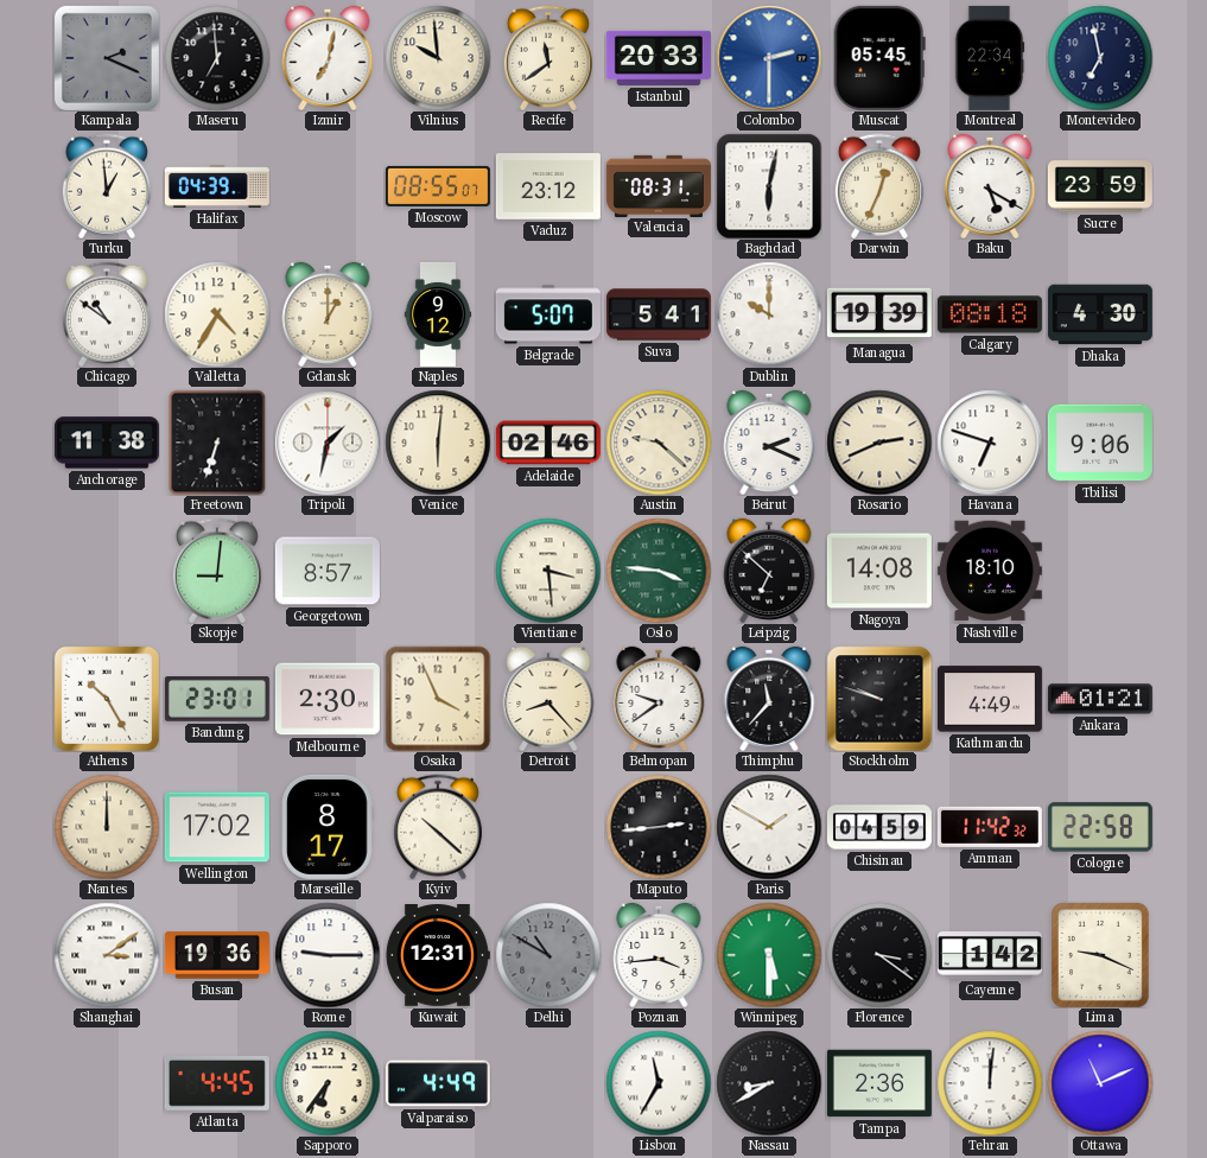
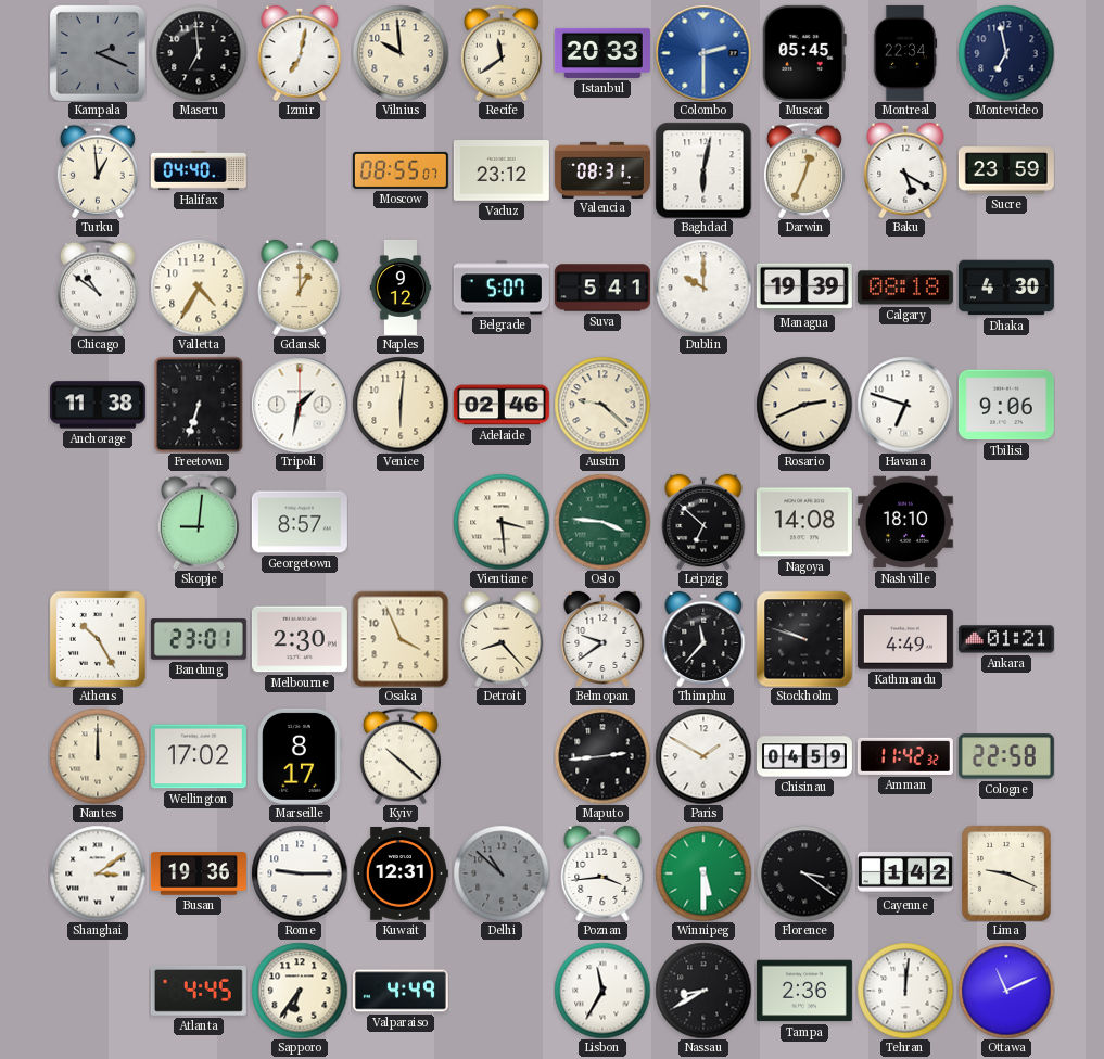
Halifax: 04:39 -> 04:40
Beirut: 2:19 -> none
Delhi: 10:50 -> 10:52
